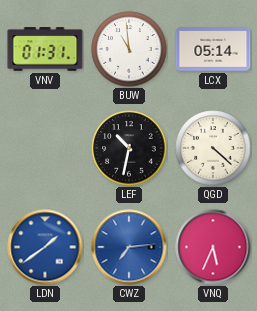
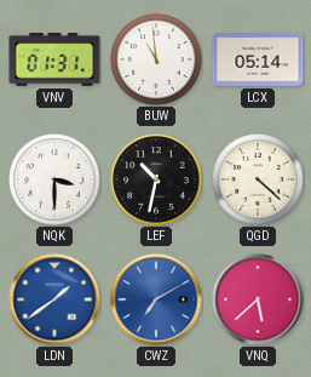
NQK: none -> 3:30
CWZ: 7:14 -> 7:10
VNQ: 5:34 -> 5:38
